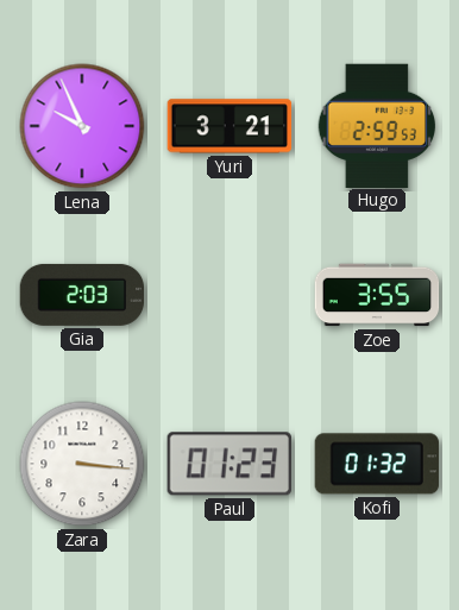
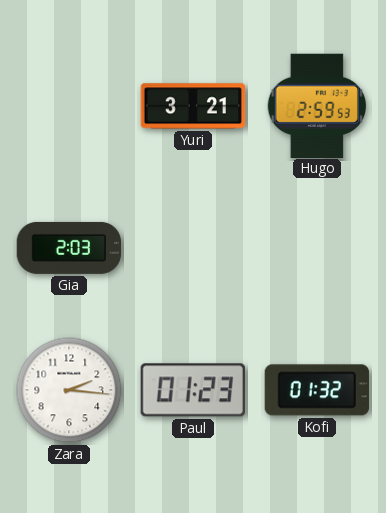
Lena: 9:56 -> none
Zoe: 3:55 -> none
Zara: 3:16 -> 2:16
